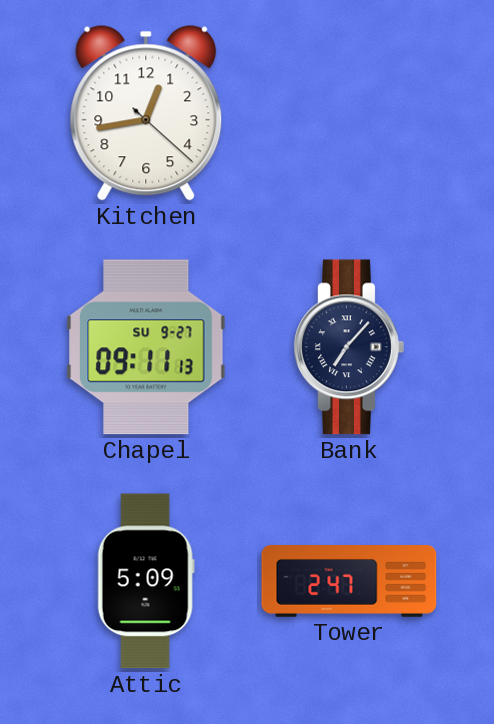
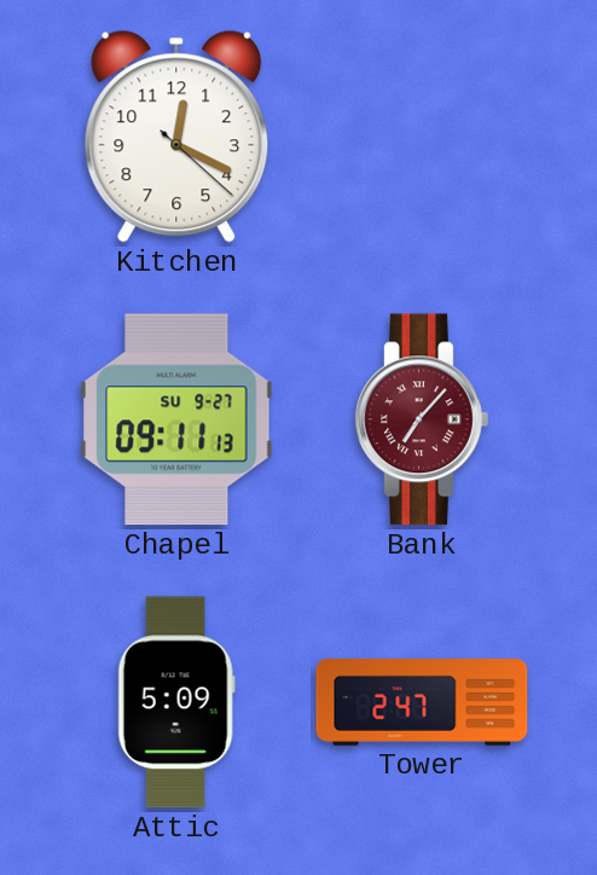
Kitchen: 12:43 -> 12:19
Bank dial: navy -> burgundy
